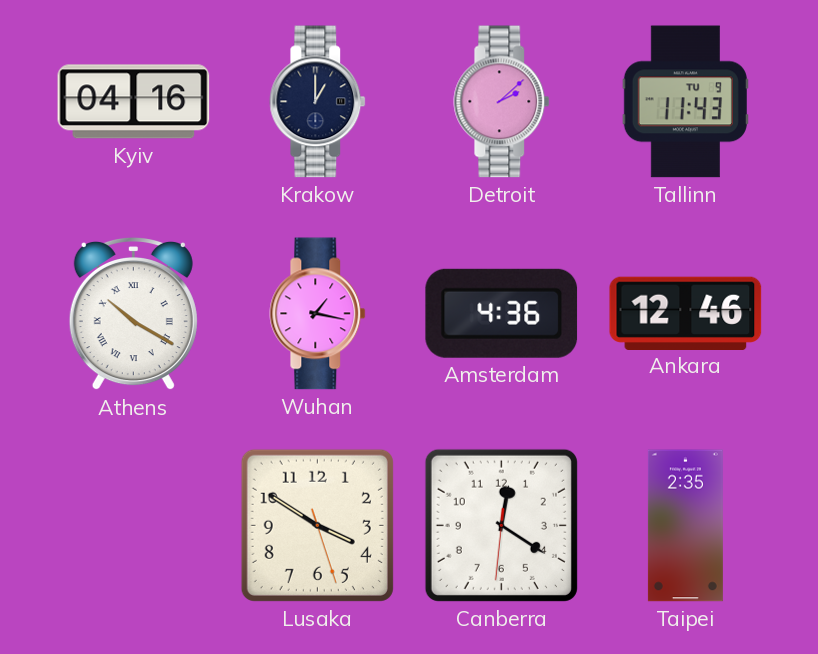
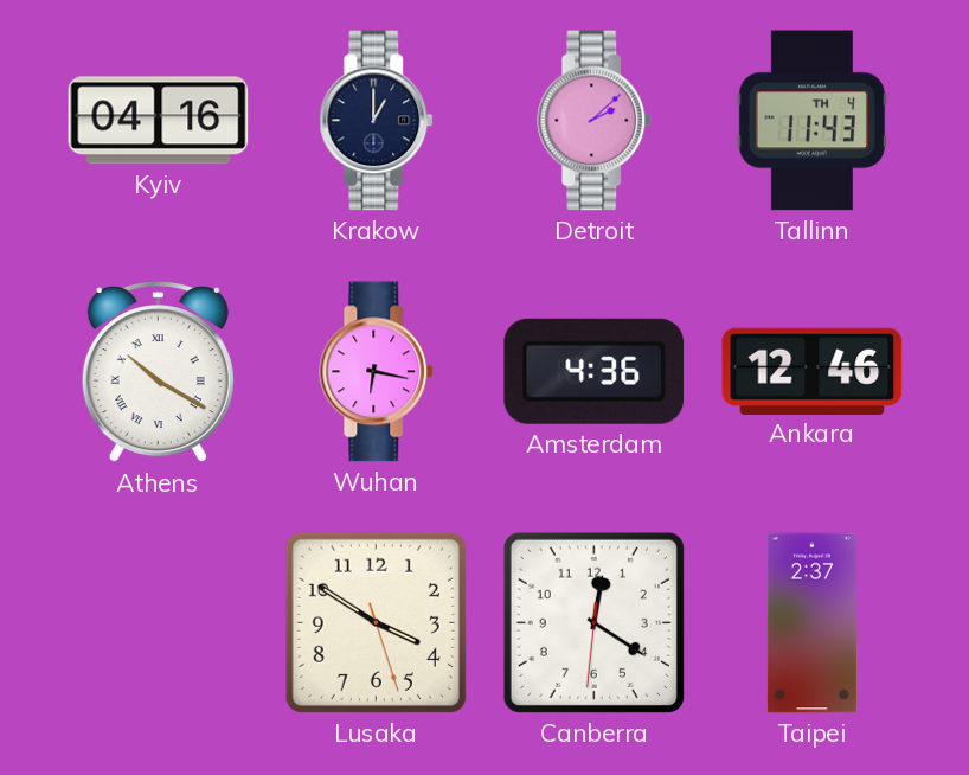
Tallinn date: TU 9 -> TH 4
Wuhan: 1:17 -> 6:17
Taipei: 2:35 -> 2:37
